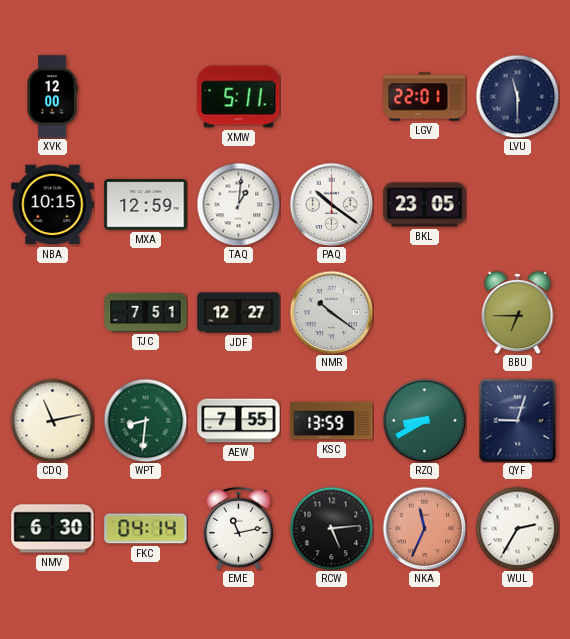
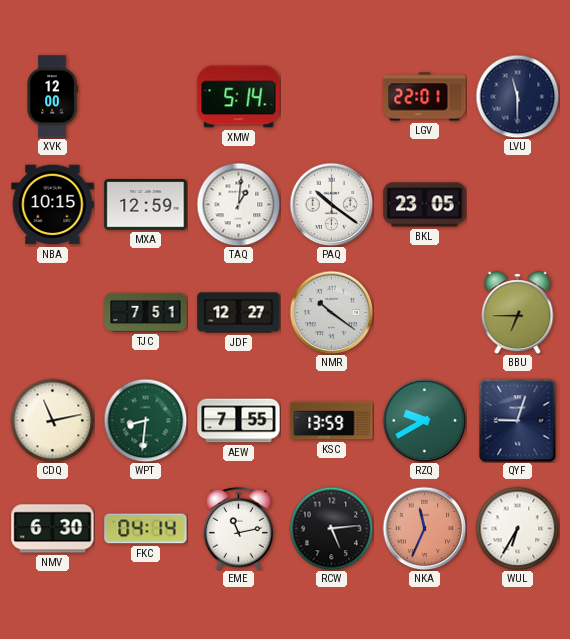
XMW: 5:11 -> 5:14
RZQ: 8:40 -> 9:40
WUL: 2:35 -> 6:35
